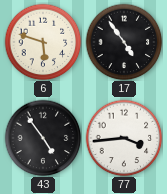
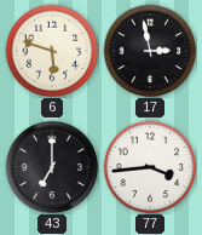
17: 4:54 -> 2:58
43: 4:54 -> 7:00
